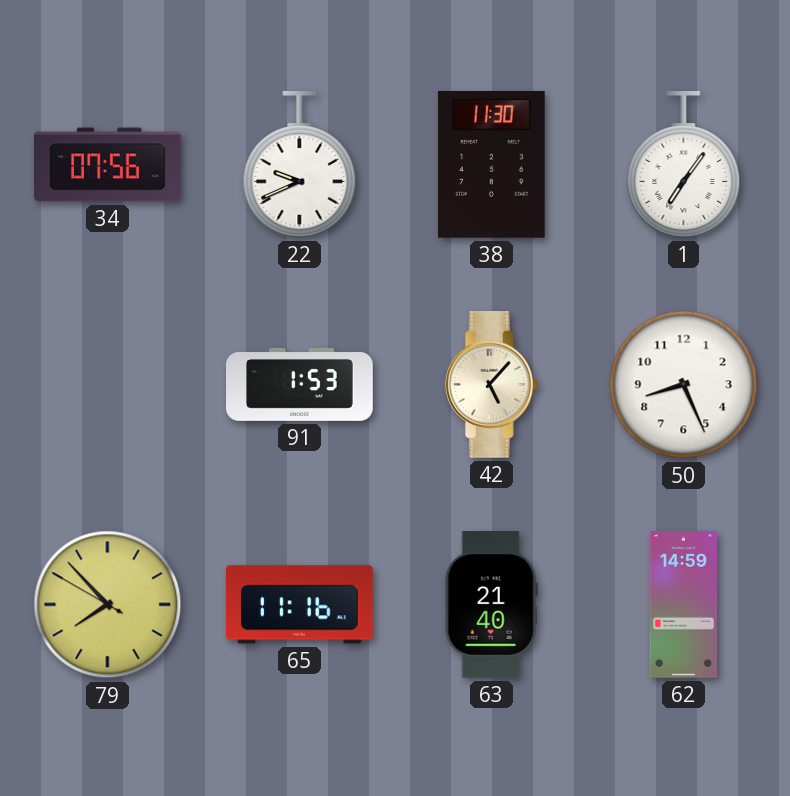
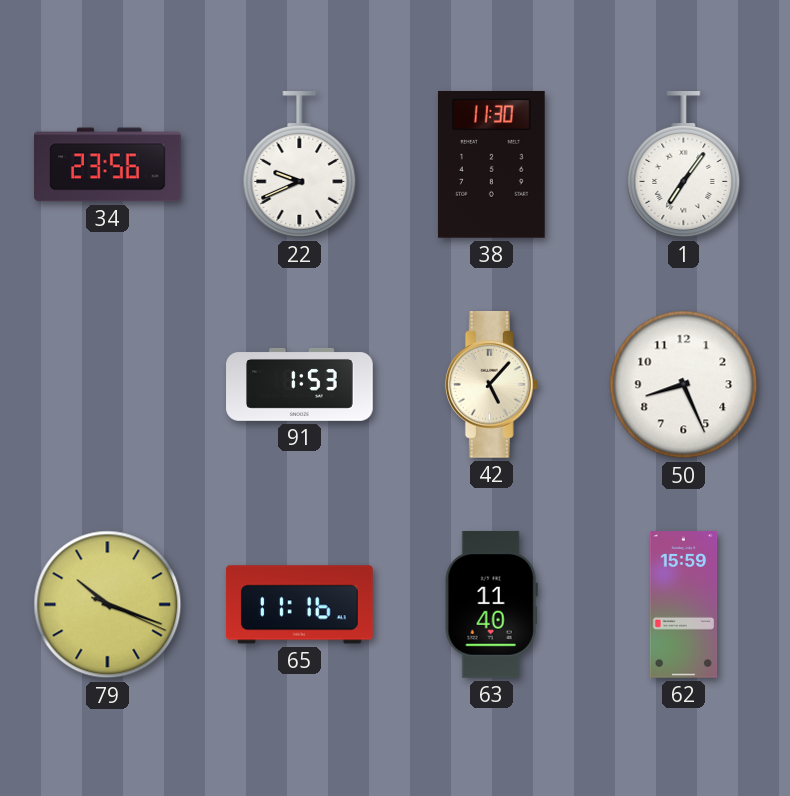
34: 07:56 -> 23:56
79: 7:52 -> 10:18
63: 21:40 -> 11:40
62: 14:59 -> 15:59
